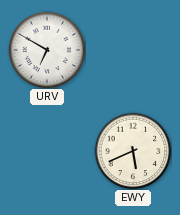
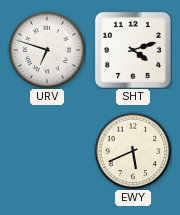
URV: 6:50 -> 6:48
SHT: none -> 4:12
